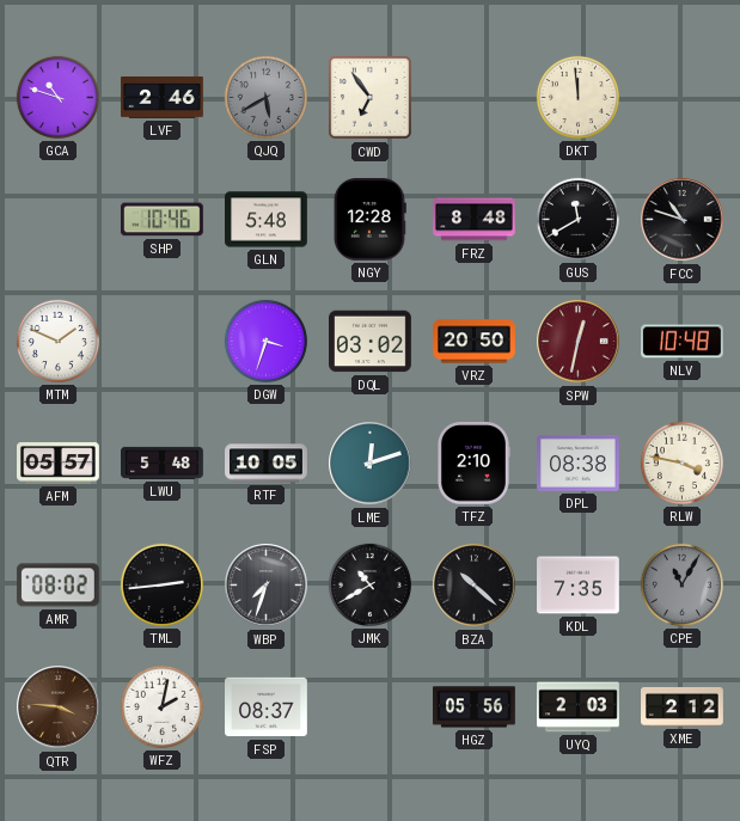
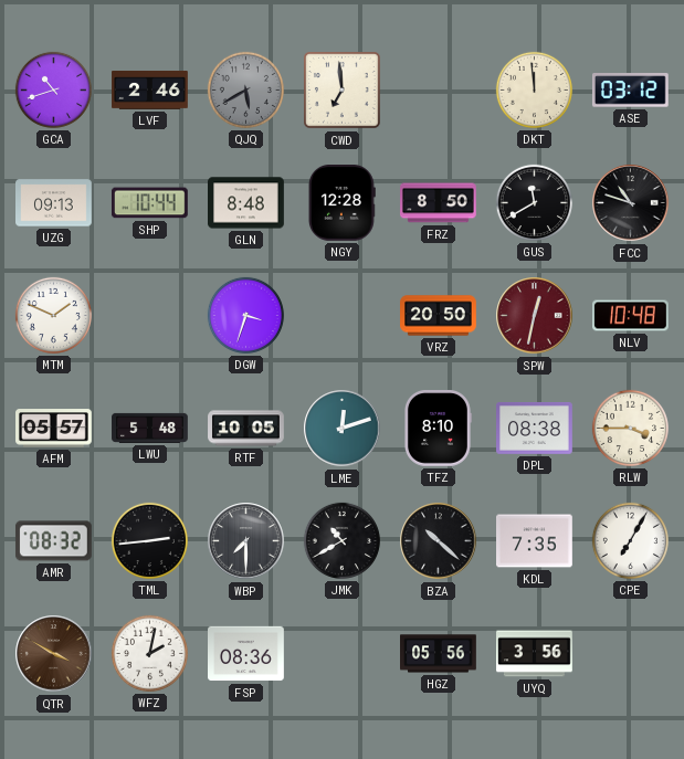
GCA: 10:48 -> 10:42
CWD: 6:54 -> 6:59
ASE: none -> 03:12
UZG: none -> 09:13
SHP: 10:46 -> 10:44
GLN: 5:48 -> 8:48
FRZ: 8:48 -> 8:50
DQL: 03:02 -> none
TFZ: 2:10 -> 8:10
RLW: 3:47 -> 3:45
AMR: 08:02 -> 08:32
WBP: 7:33 -> 7:30
CPE: 11:05 -> 7:05
CPE dial: grey -> white
QTR: 3:46 -> 3:50
FSP: 08:37 -> 08:36
UYQ: 2:03 -> 3:56
XME: 2:12 -> none
